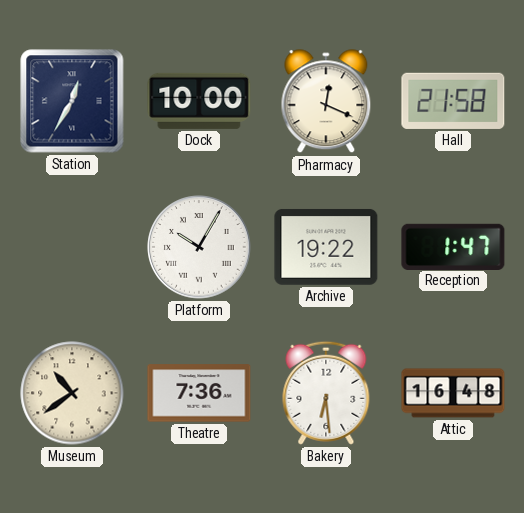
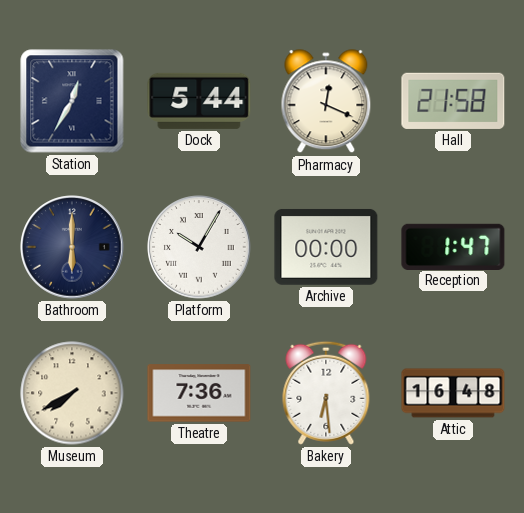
Dock: 10:00 -> 5:44
Bathroom: none -> 6:00
Archive: 19:22 -> 00:00
Museum: 10:39 -> 7:40
